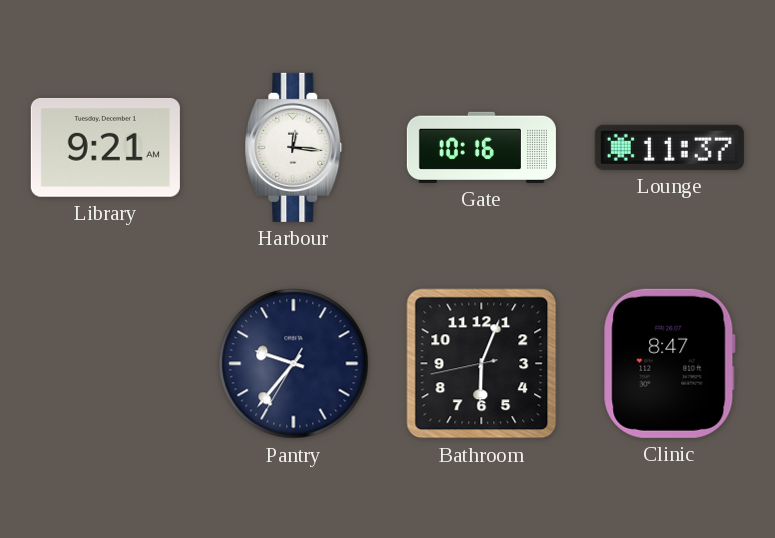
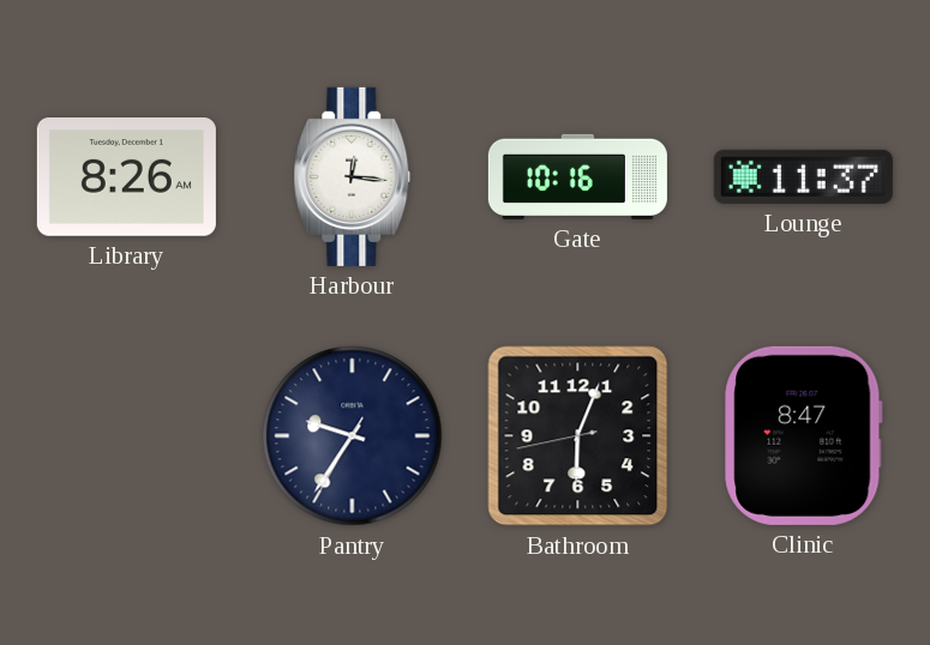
Library: 9:21 -> 8:26
Pantry: 9:36 -> 9:35
